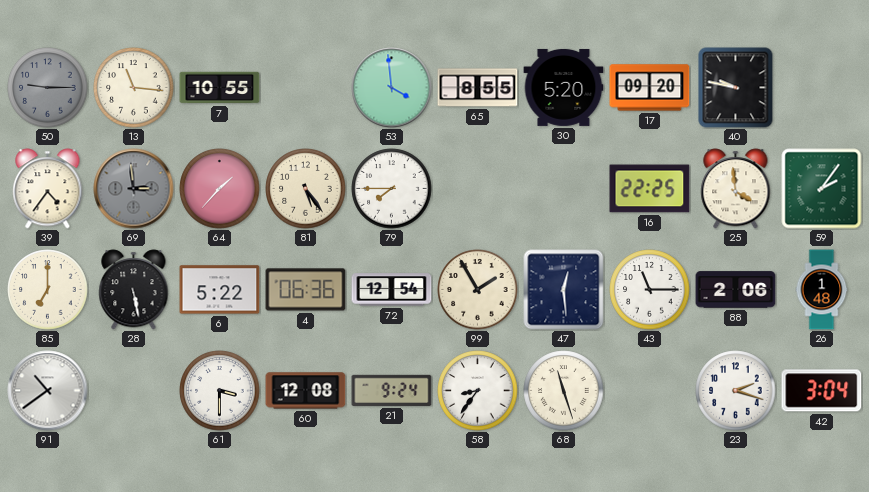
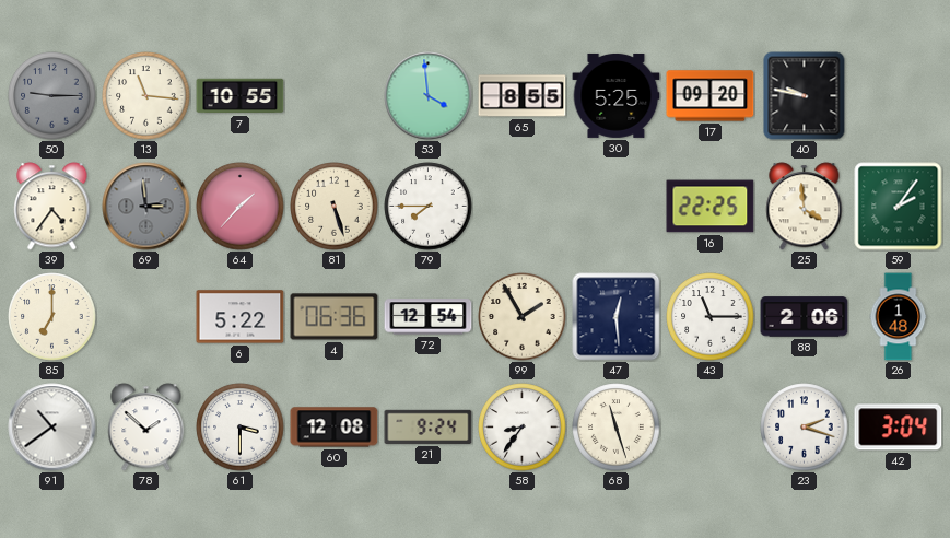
30: 5:20 -> 5:25
81: 5:24 -> 5:27
28: 5:28 -> none
78: none -> 1:52
